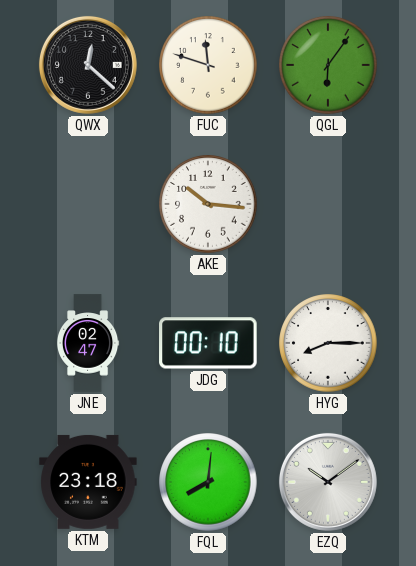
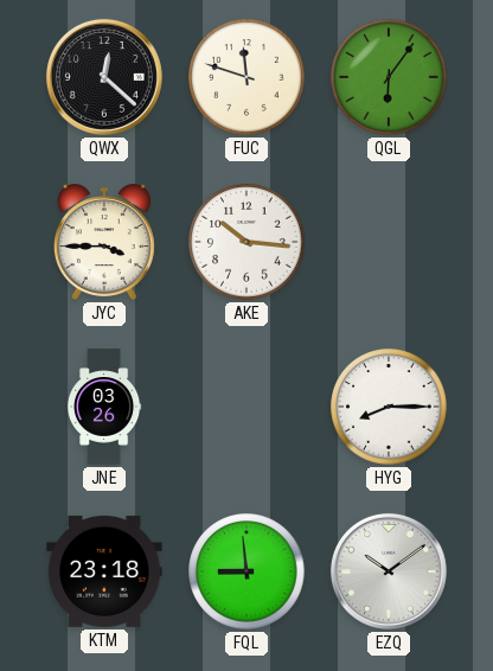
JYC: none -> 3:45
JNE: 02:47 -> 03:26
JDG: 00:10 -> none
FQL: 8:01 -> 8:59
